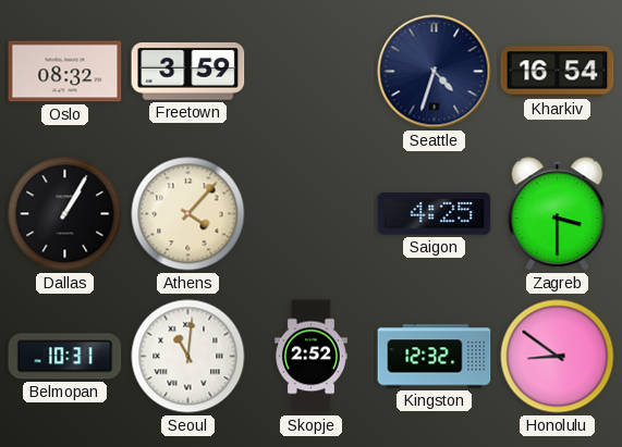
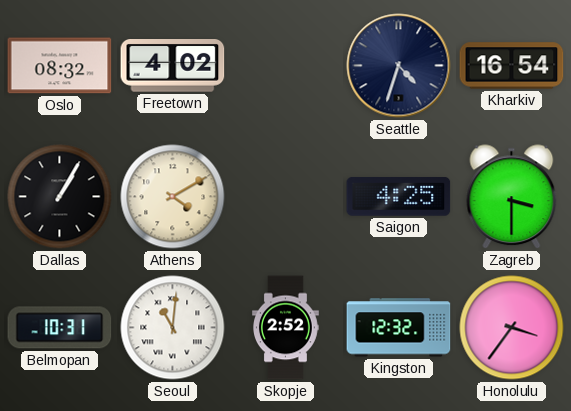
Freetown: 3:59 -> 4:02
Athens: 4:07 -> 4:10
Honolulu: 8:51 -> 3:36
